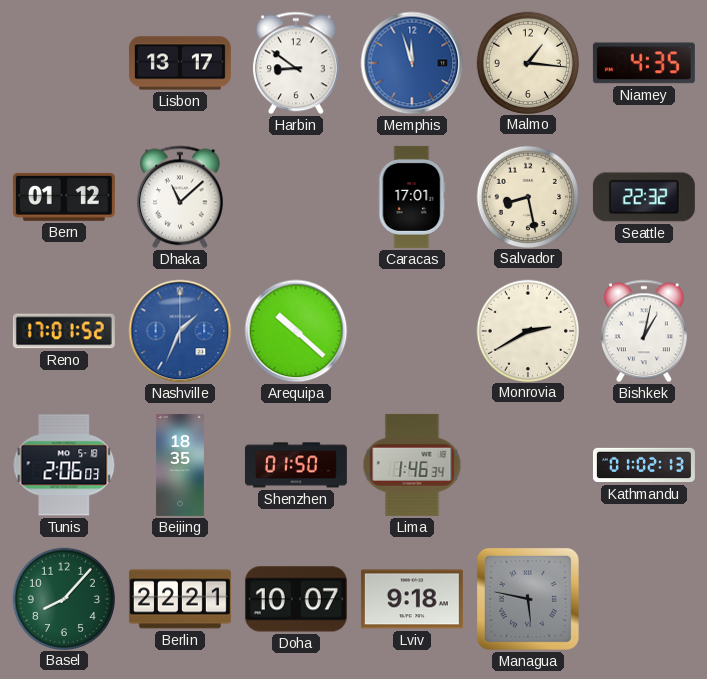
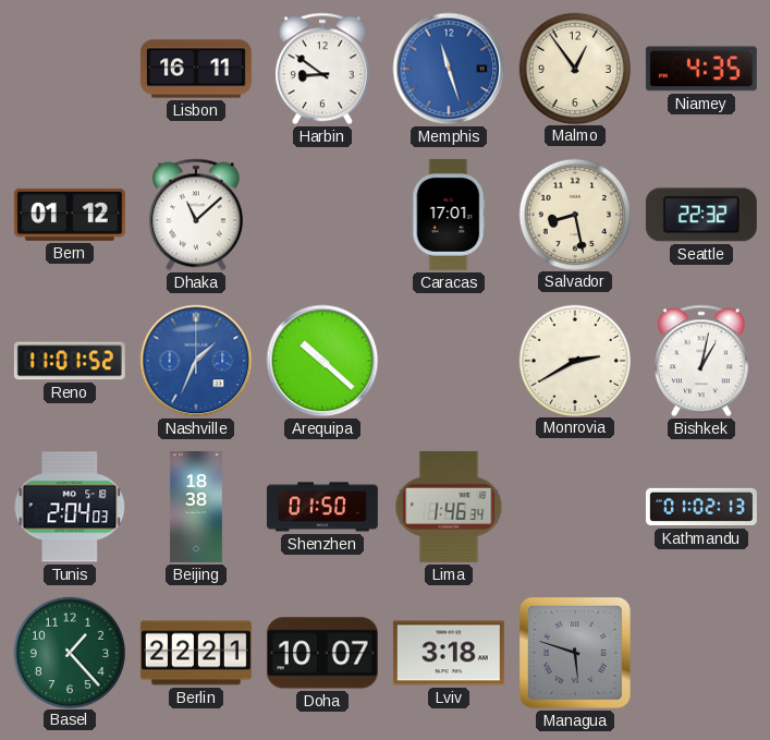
Lisbon: 13:17 -> 16:11
Memphis: 11:57 -> 11:27
Malmo: 1:16 -> 12:54
Reno: 17:01 -> 11:01
Tunis: 2:06 -> 2:04
Beijing: 18:35 -> 18:38
Basel: 8:07 -> 1:23
Lviv: 9:18 -> 3:18
Managua: 5:47 -> 5:48
